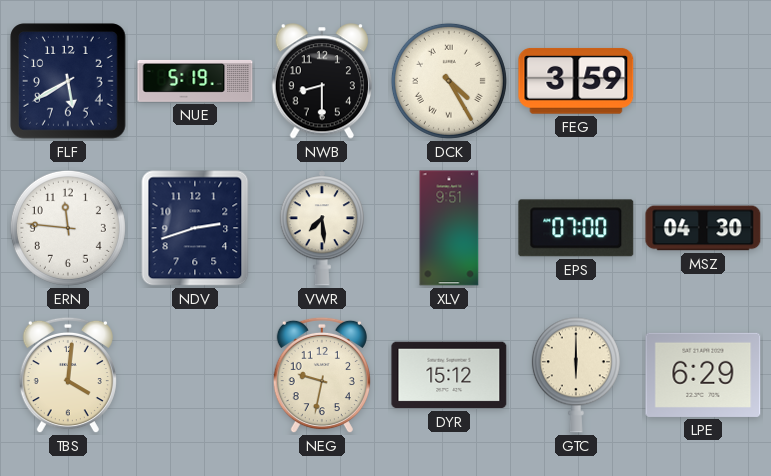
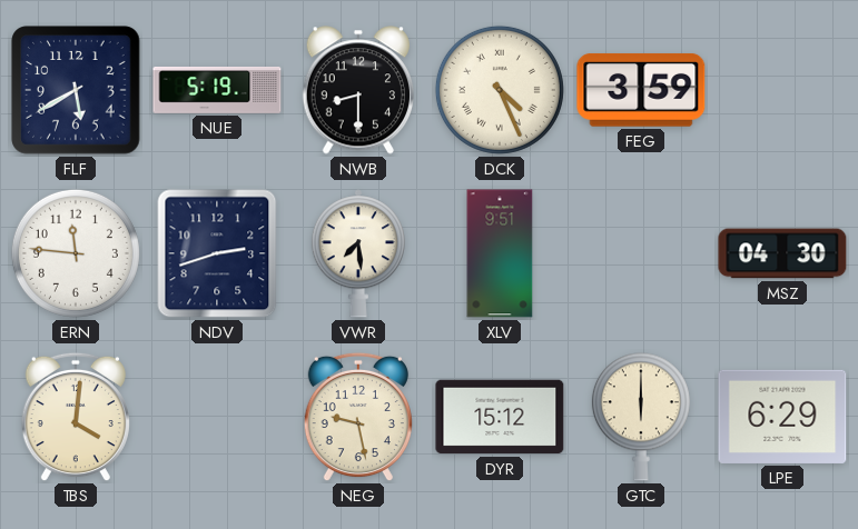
DCK: 4:25 -> 4:26
EPS: 07:00 -> none
NEG: 9:32 -> 9:28
